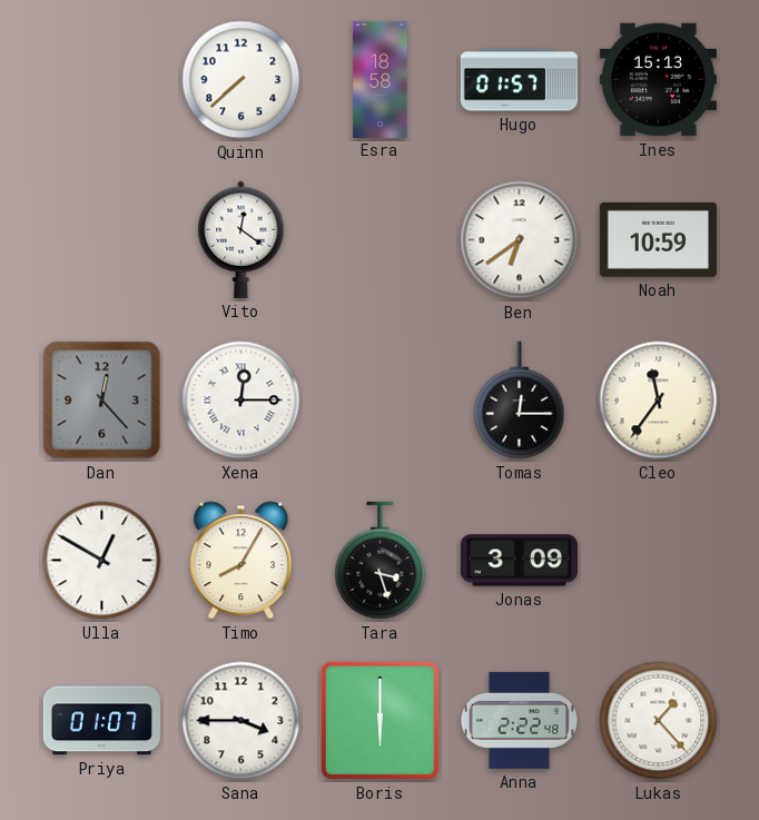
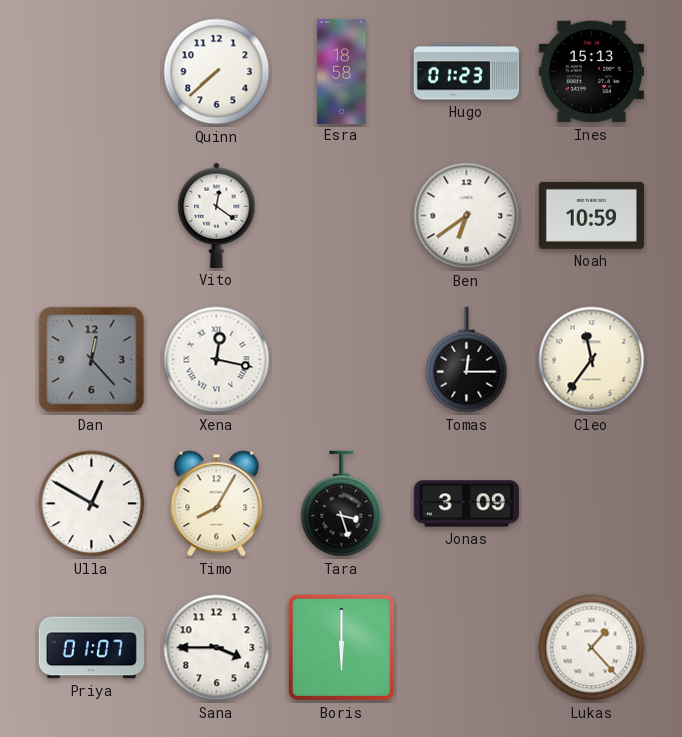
Hugo: 01:57 -> 01:23
Xena: 12:15 -> 12:17
Anna: 2:22 -> none
